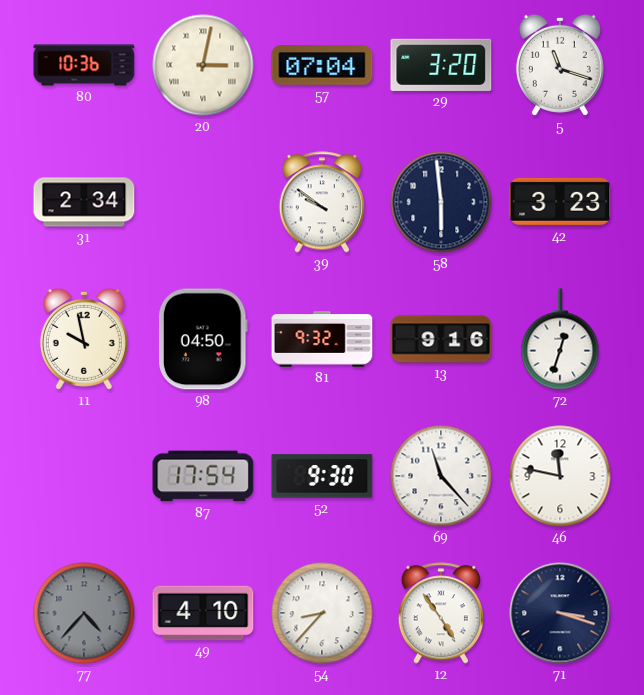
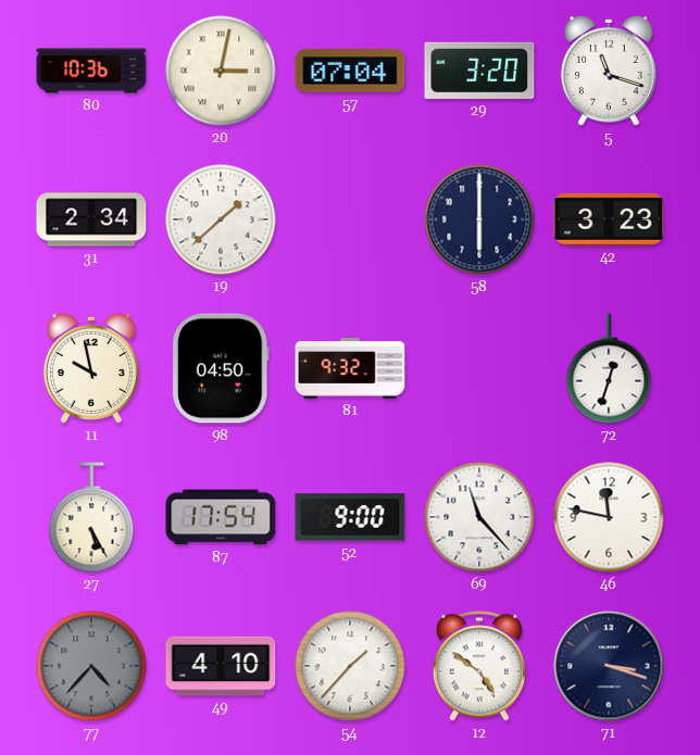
19: none -> 1:38
39: 9:51 -> none
58: 5:59 -> 6:00
13: 9:16 -> none
27: none -> 5:25
52: 9:30 -> 9:00
54: 8:37 -> 1:37
12: 4:54 -> 4:51
